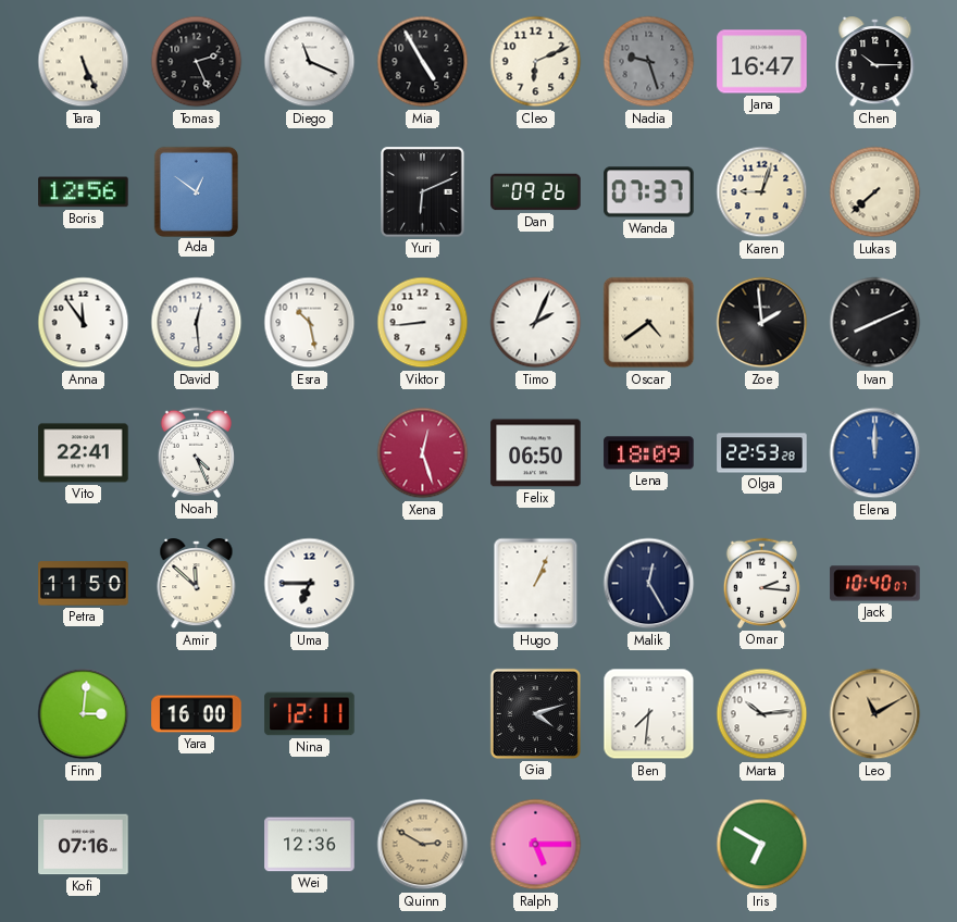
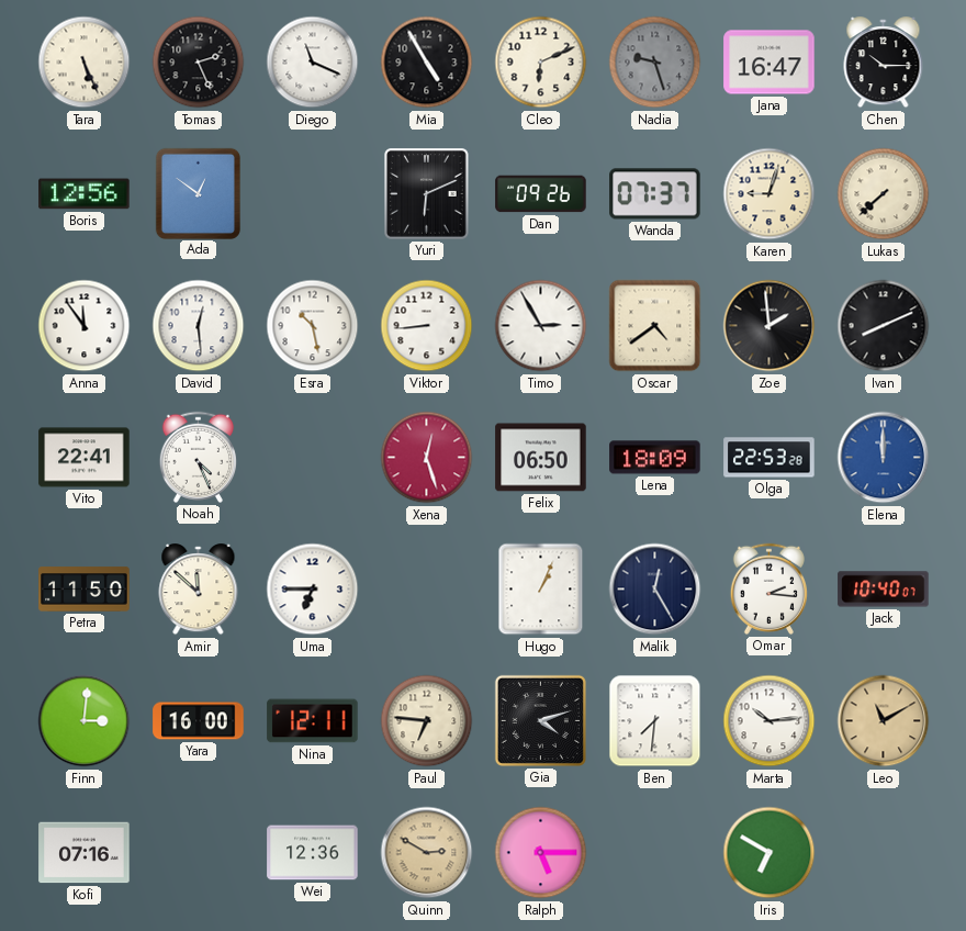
Timo: 2:04 -> 2:55
Paul: none -> 6:46
